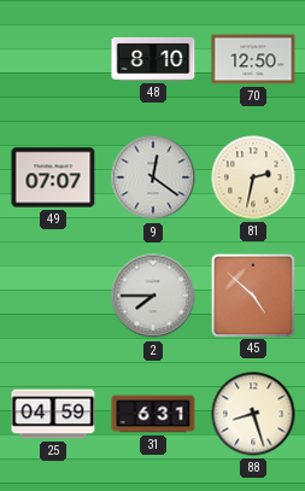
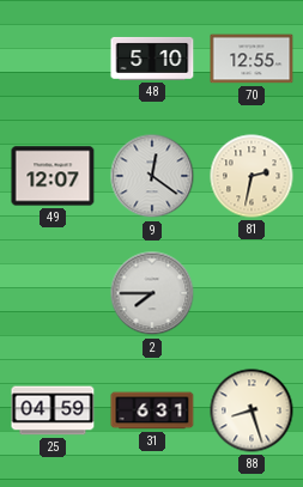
48: 8:10 -> 5:10
70: 12:50 -> 12:55
49: 07:07 -> 12:07
45: 4:52 -> none
